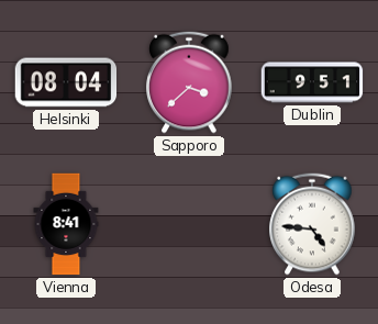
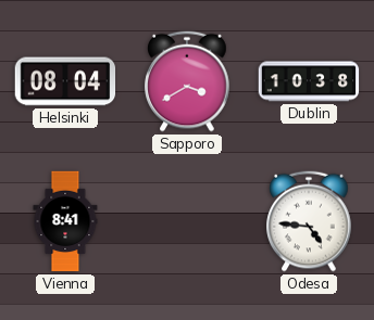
Sapporo: 3:38 -> 3:40
Dublin: 9:51 -> 10:38
